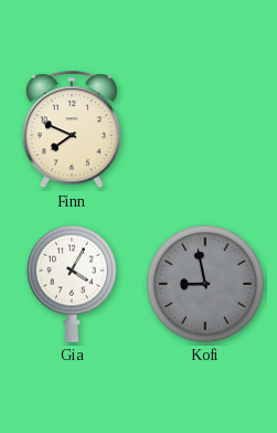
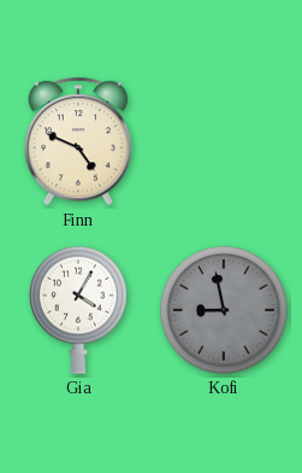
Finn: 7:49 -> 4:49
